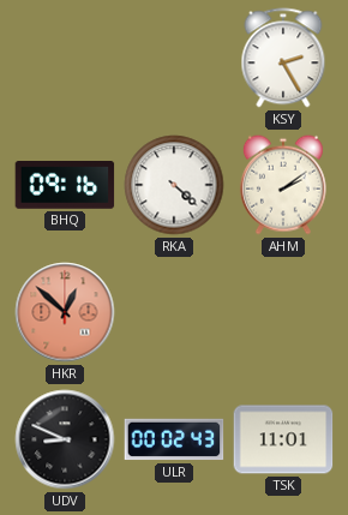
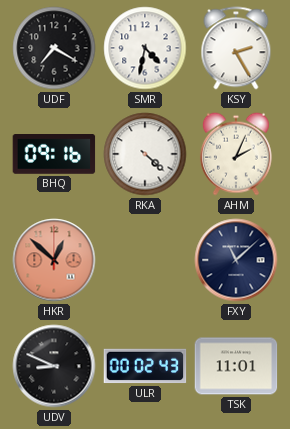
UDF: none -> 7:20
SMR: none -> 4:32
AHM: 2:09 -> 2:04
FXY: none -> 11:08
